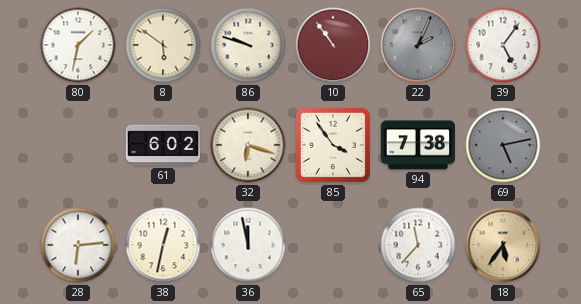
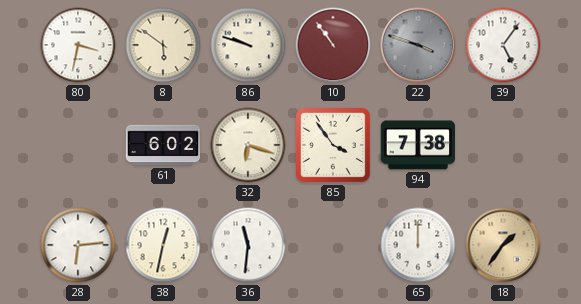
80: 1:32 -> 3:32
22: 2:04 -> 3:48
69: 5:13 -> none
36: 11:58 -> 11:31
65: 11:37 -> 12:00
18: 5:36 -> 1:36
